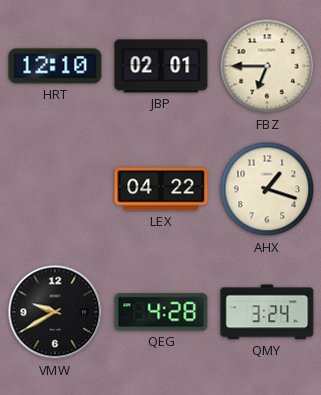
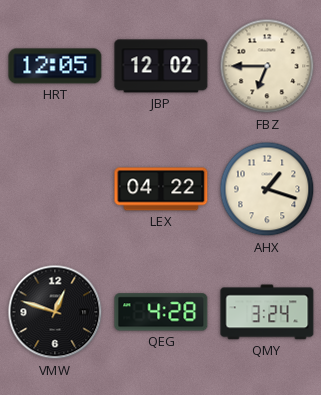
HRT: 12:10 -> 12:05
JBP: 02:01 -> 12:02
VMW: 9:40 -> 12:48
